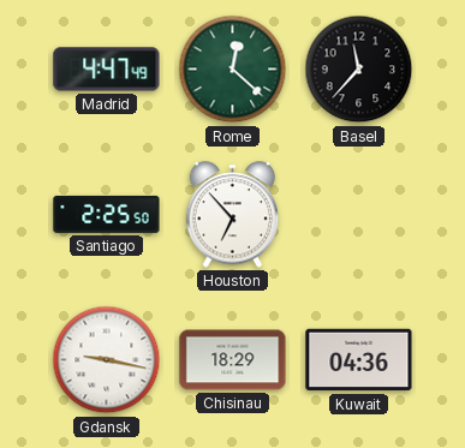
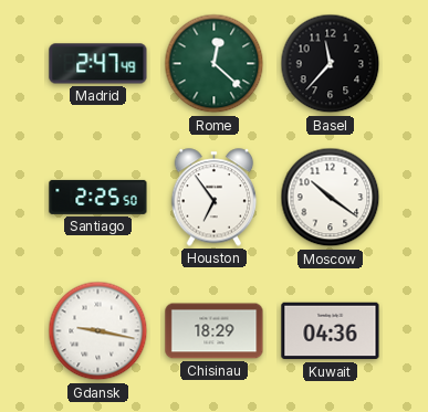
Madrid: 4:47 -> 2:47
Houston: 6:53 -> 6:54
Moscow: none -> 10:21
